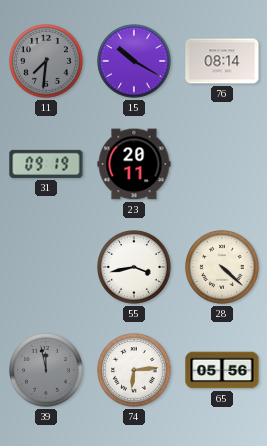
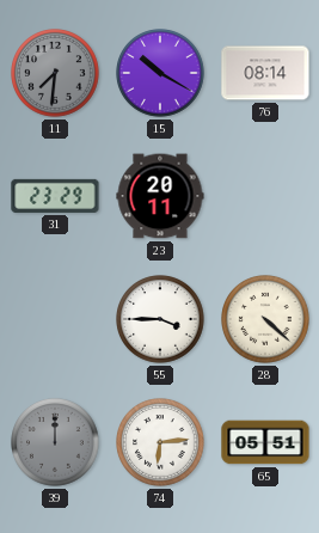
31: 09:19 -> 23:29
55: 3:43 -> 3:45
39: 11:58 -> 12:00
65: 05:56 -> 05:51
